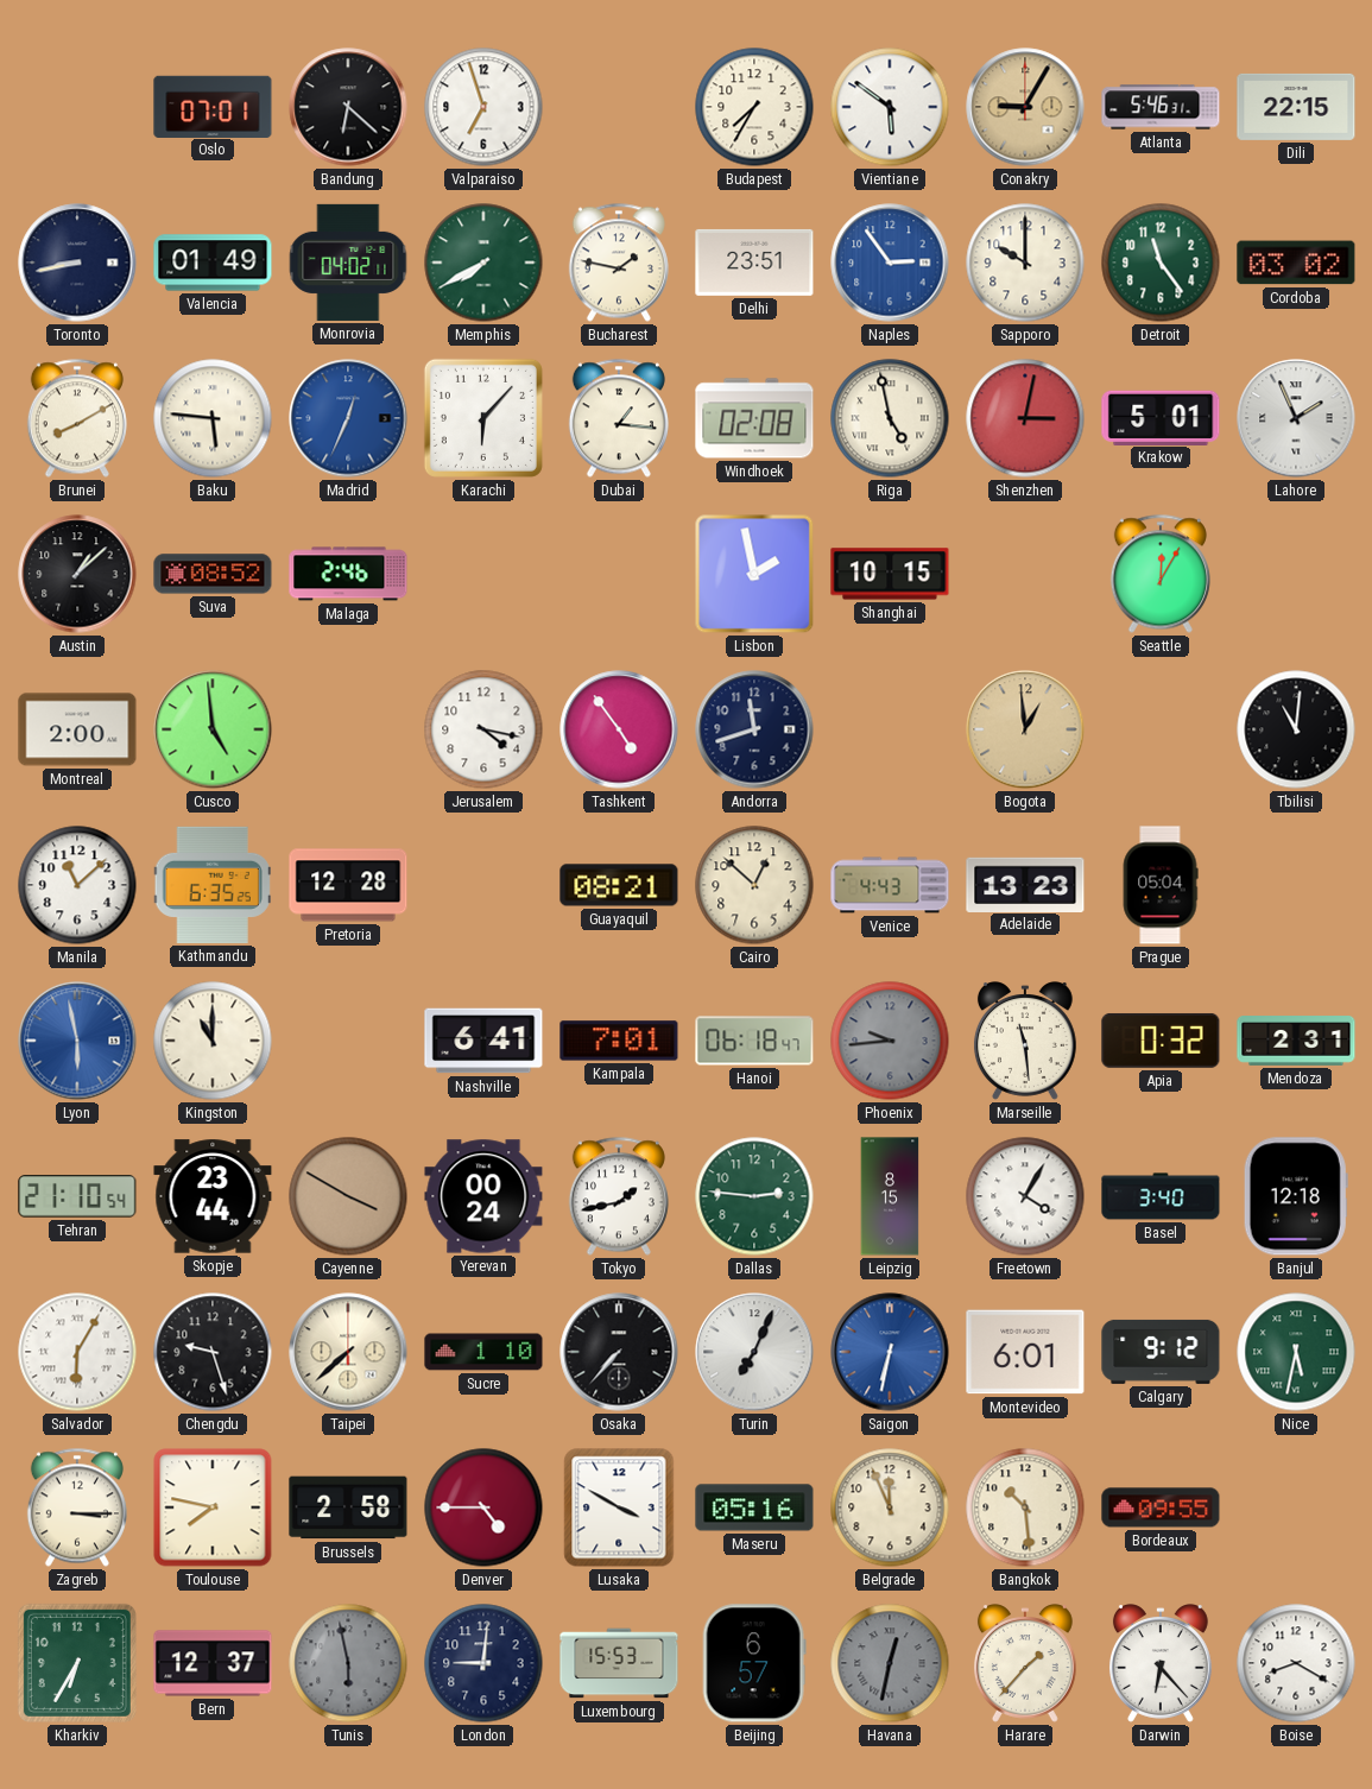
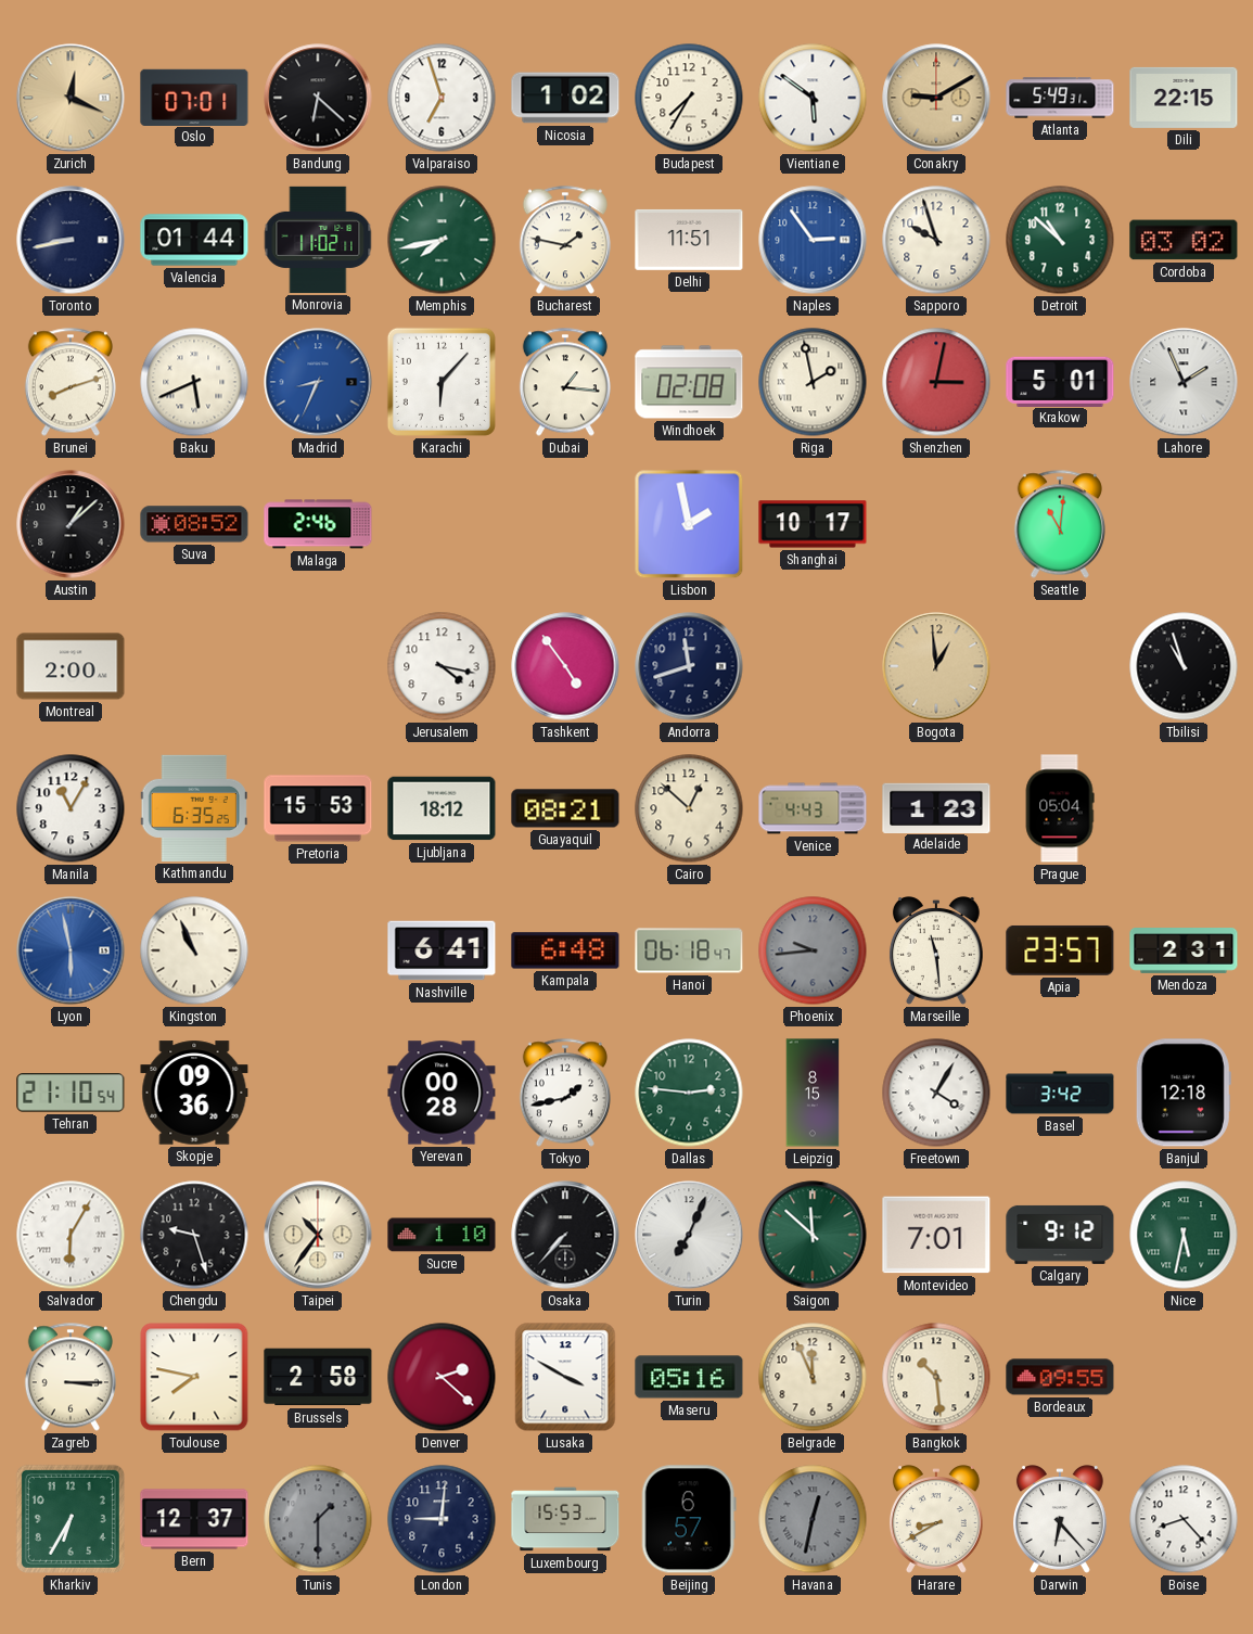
Zurich: none -> 12:19
Nicosia: none -> 1:02
Conakry: 9:05 -> 9:10
Atlanta: 5:46 -> 5:49
Valencia: 01:49 -> 01:44
Monrovia: 04:02 -> 11:02
Memphis: 7:40 -> 7:43
Delhi: 23:51 -> 11:51
Sapporo: 10:00 -> 9:57
Detroit: 11:24 -> 10:52
Brunei: 8:10 -> 8:12
Baku: 5:46 -> 5:41
Madrid: 12:34 -> 8:34
Riga: 4:58 -> 1:58
Shanghai: 10:15 -> 10:17
Seattle: 12:05 -> 11:01
Cusco: 4:59 -> none
Tbilisi: 11:01 -> 10:57
Manila: 11:08 -> 11:05
Pretoria: 12:28 -> 15:53
Ljubljana: none -> 18:12
Adelaide: 13:23 -> 1:23
Kingston: 11:00 -> 10:56
Kampala: 7:01 -> 6:48
Apia: 0:32 -> 23:57
Skopje: 23:44 -> 09:36
Cayenne: 3:50 -> none
Yerevan: 00:24 -> 00:28
Basel: 3:40 -> 3:42
Taipei: 7:38 -> 10:36
Saigon: 6:32 -> 11:52
Saigon dial: blue -> green
Montevideo: 6:01 -> 7:01
Denver: 4:45 -> 2:22
Tunis: 5:58 -> 1:30
Harare: 1:37 -> 8:40
Boise: 8:20 -> 8:23
